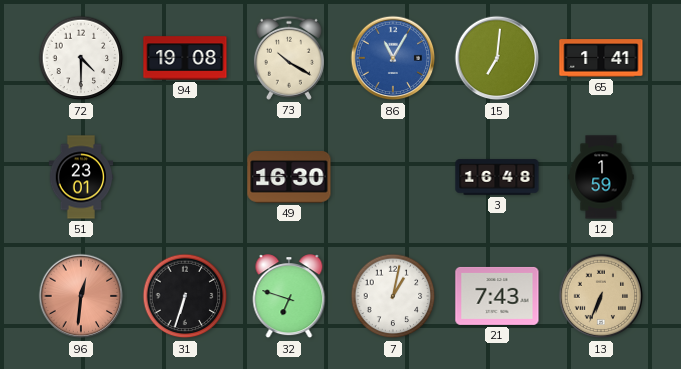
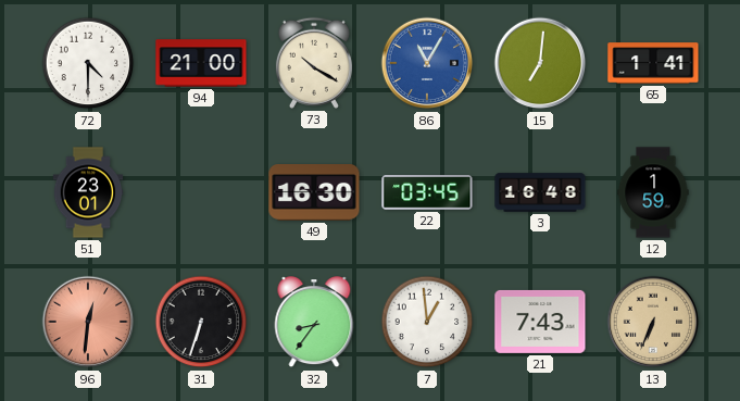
94: 19:08 -> 21:00
22: none -> 03:45
32: 6:48 -> 8:36
7: 1:02 -> 12:59
